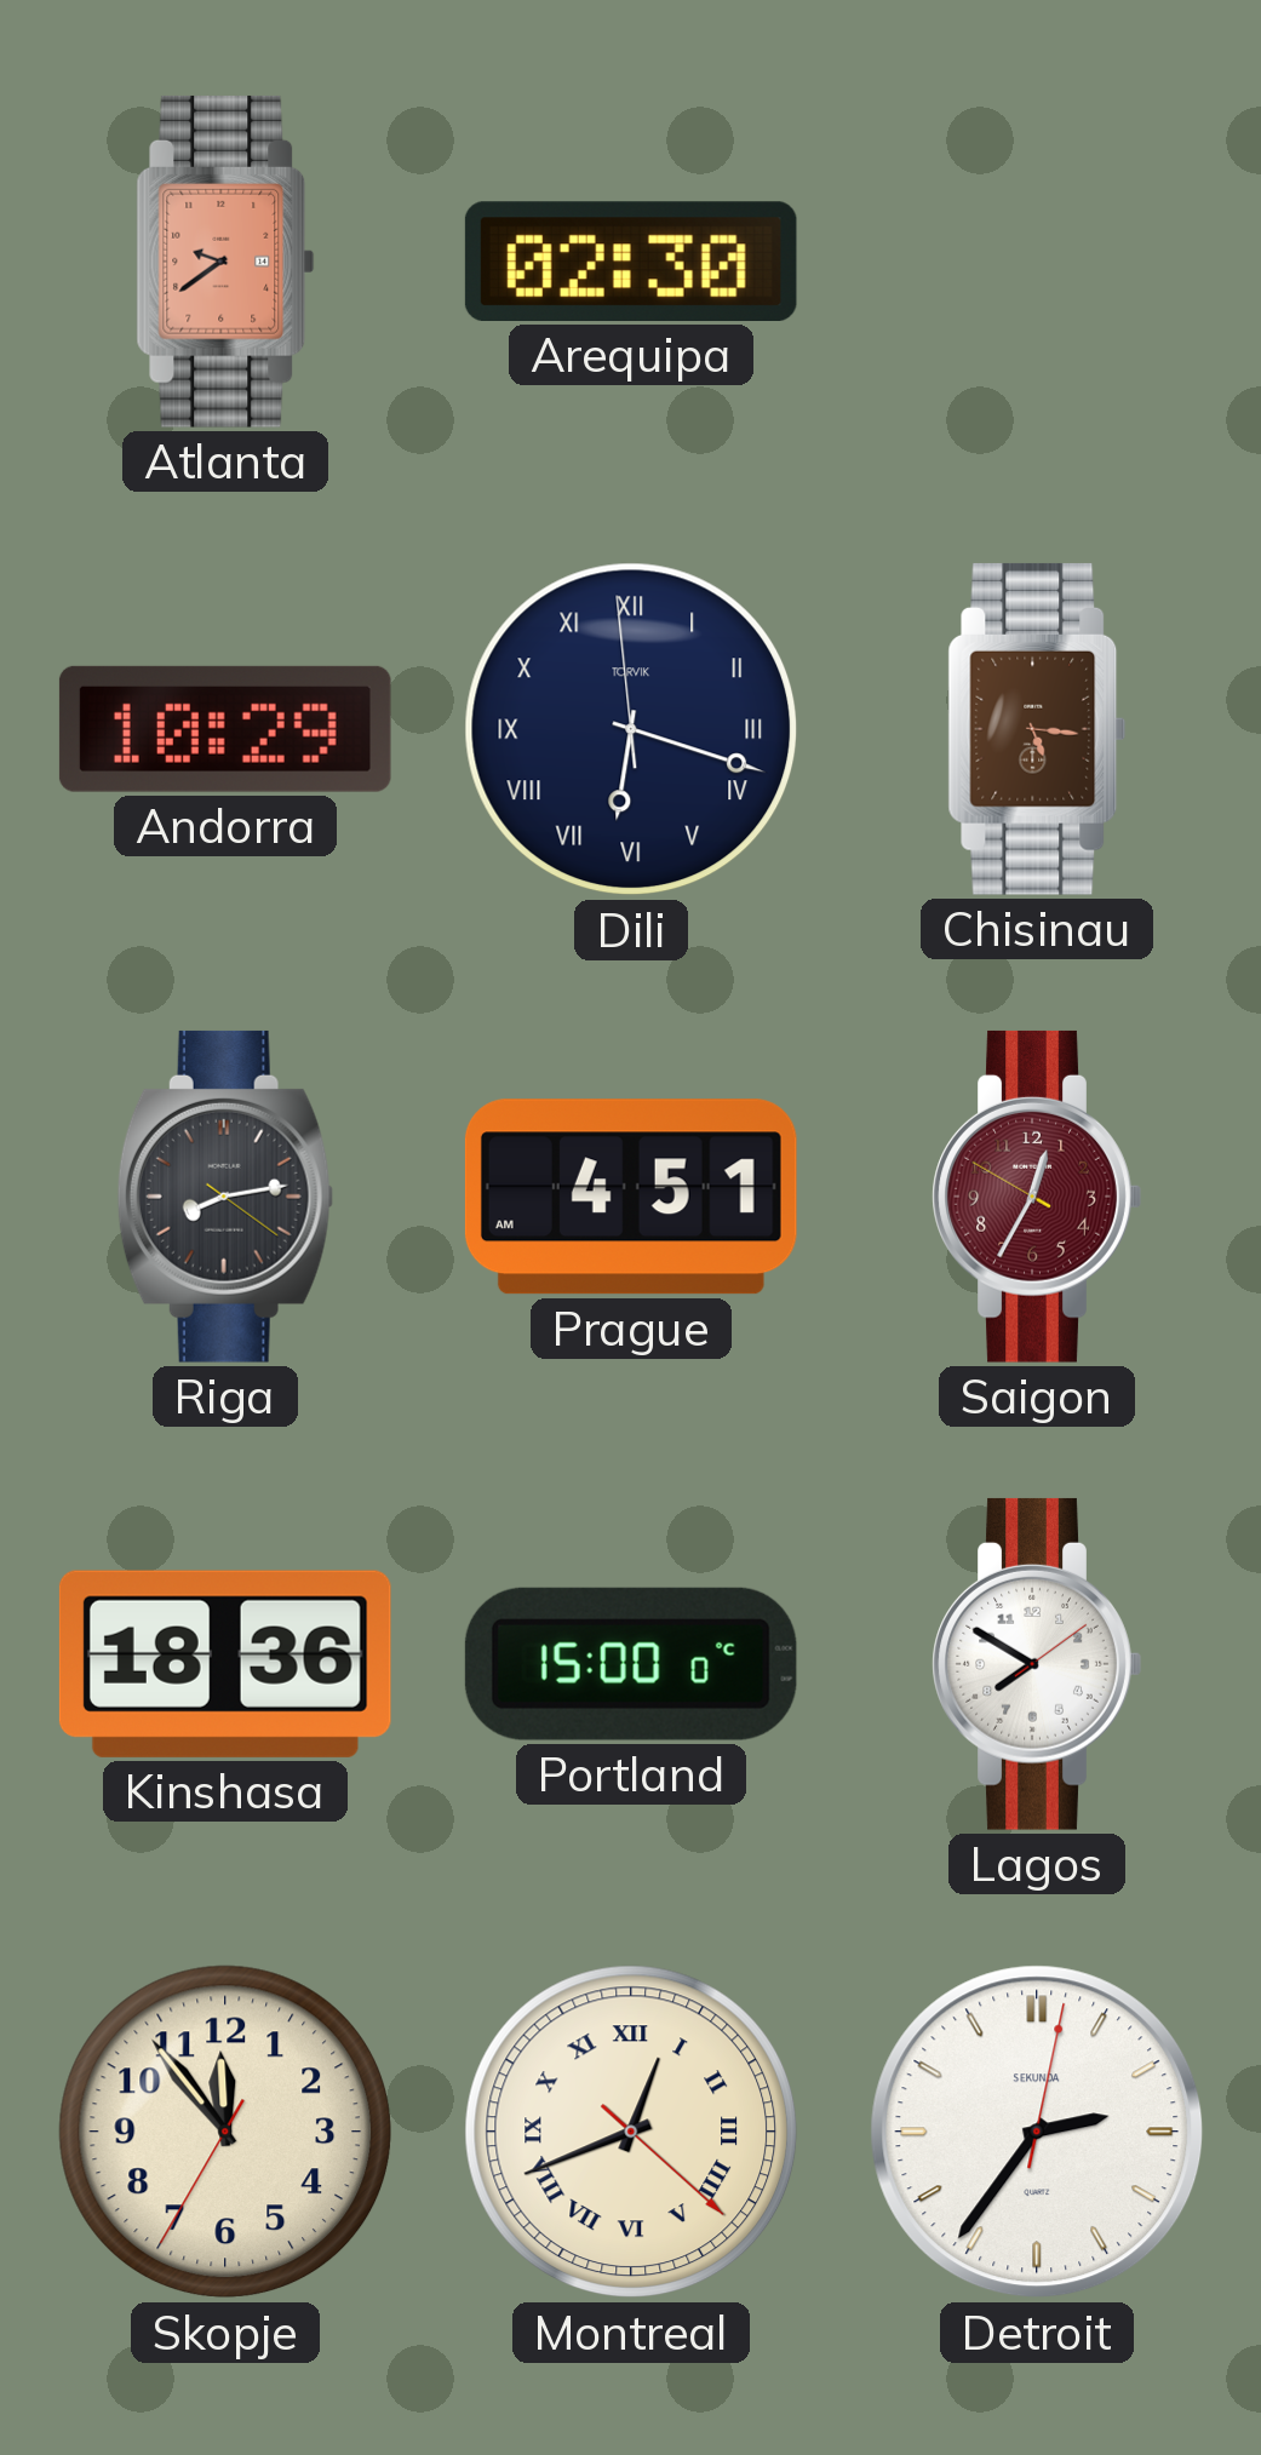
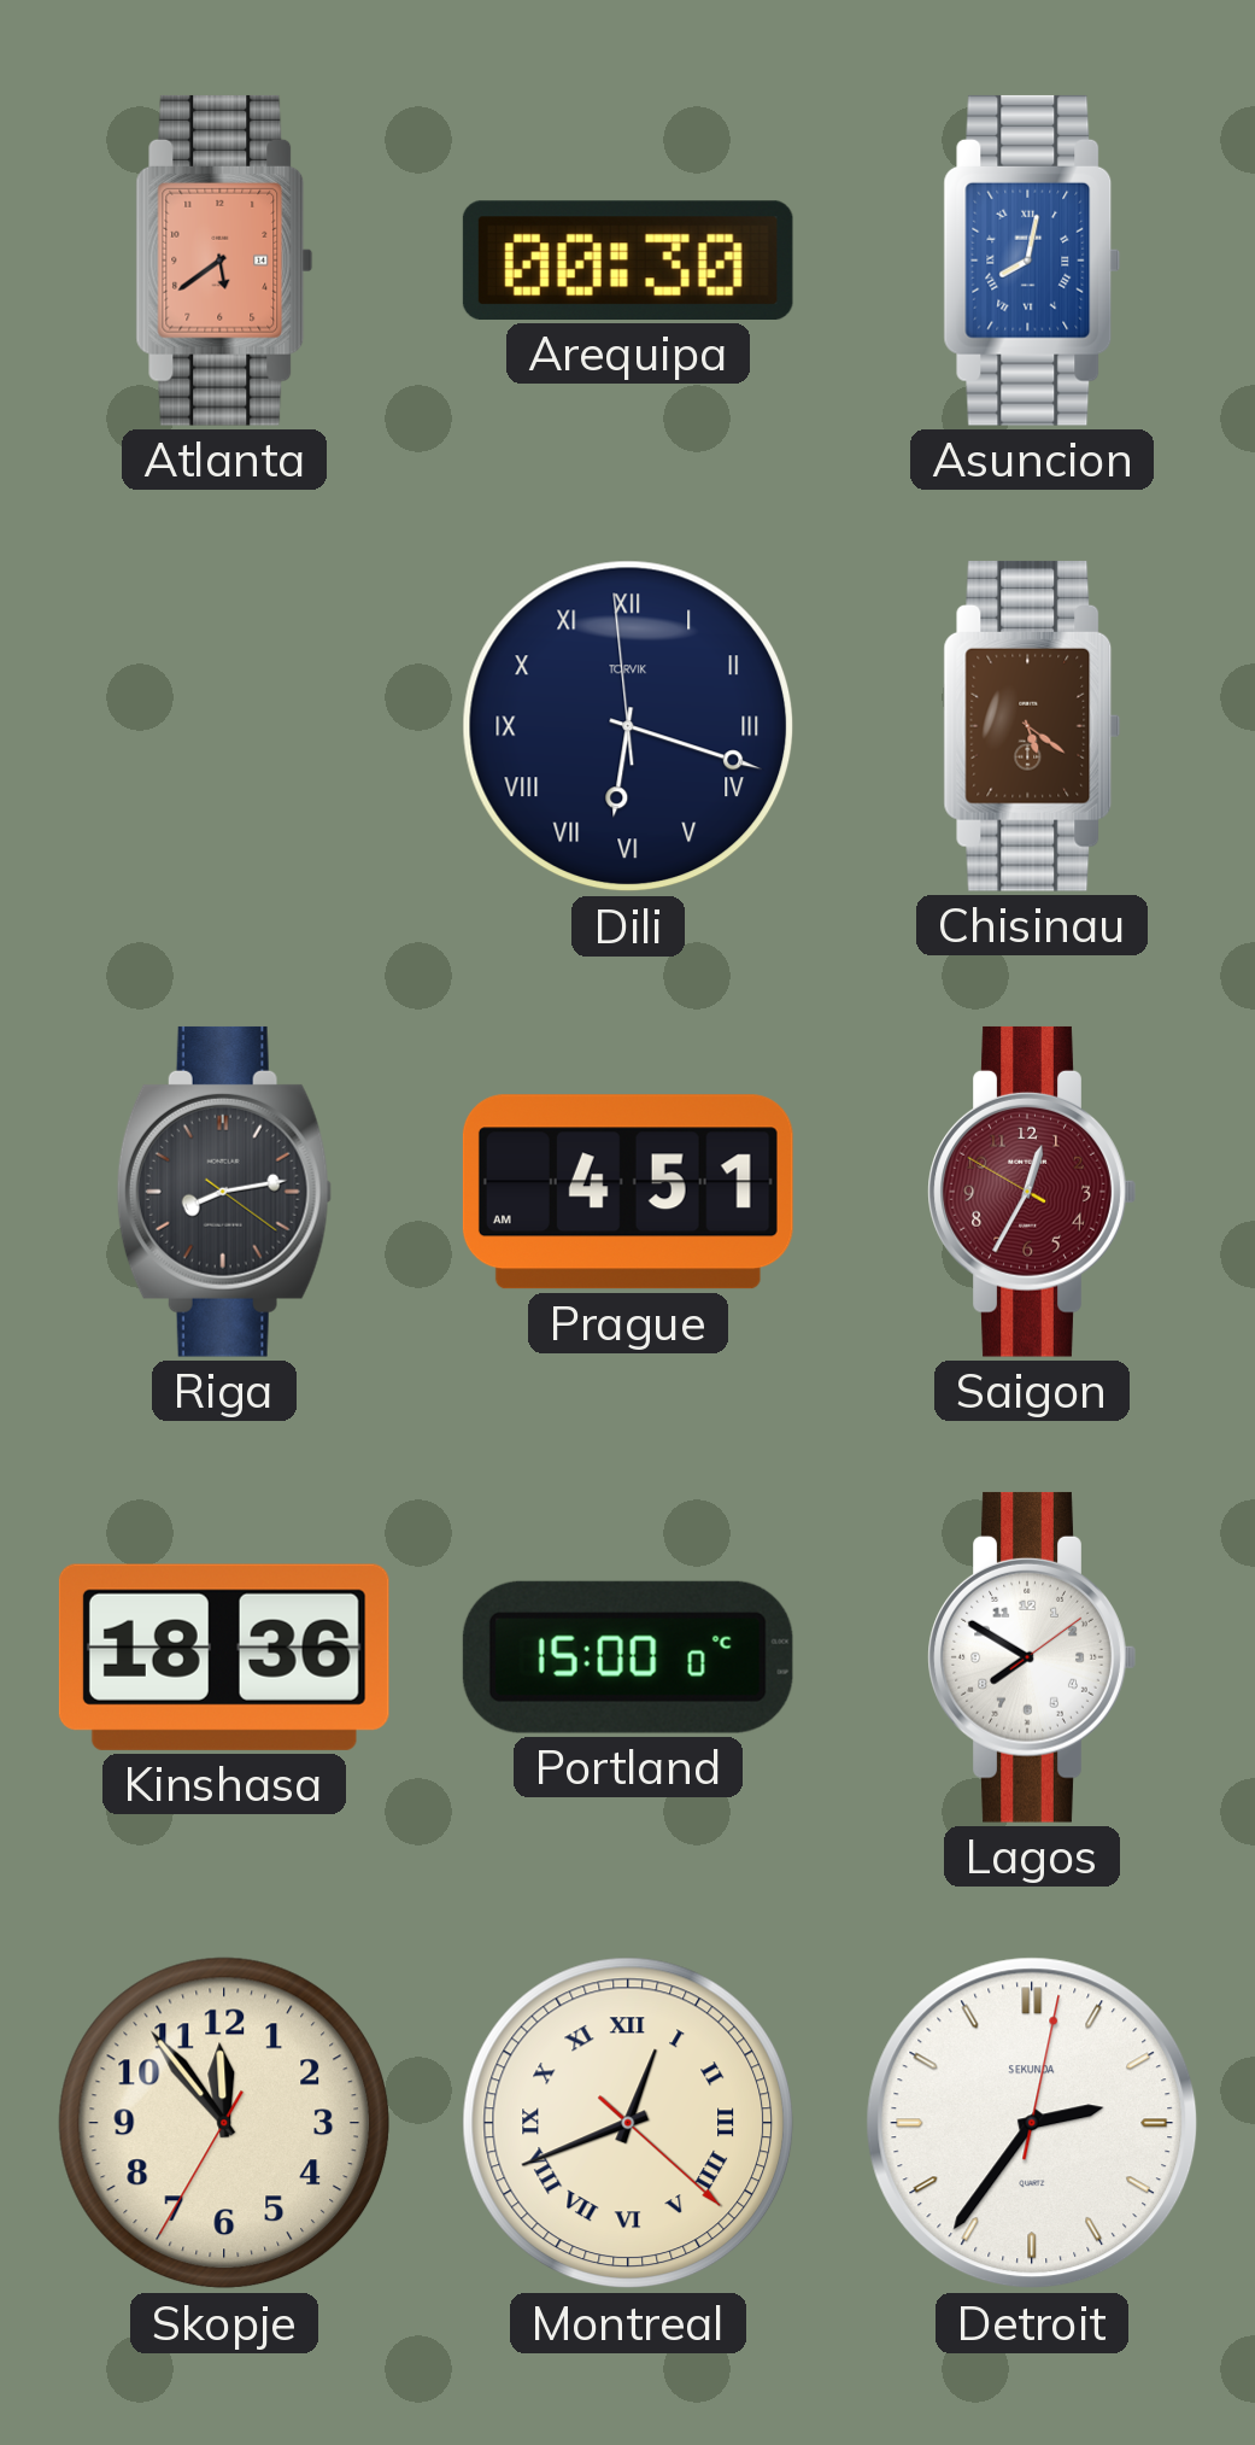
Atlanta: 9:39 -> 5:39
Arequipa: 02:30 -> 00:30
Asuncion: none -> 8:02
Andorra: 10:29 -> none
Chisinau: 5:16 -> 5:21
